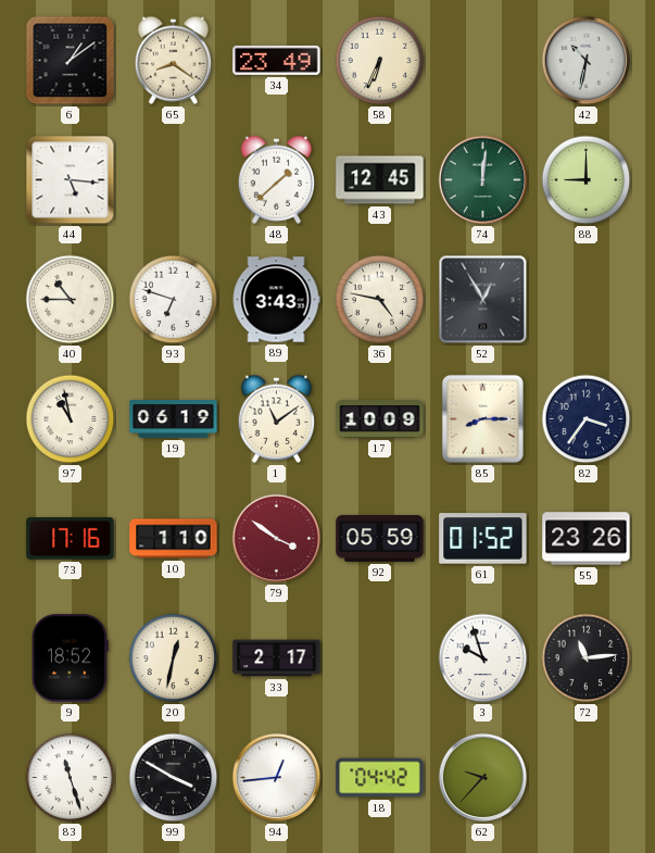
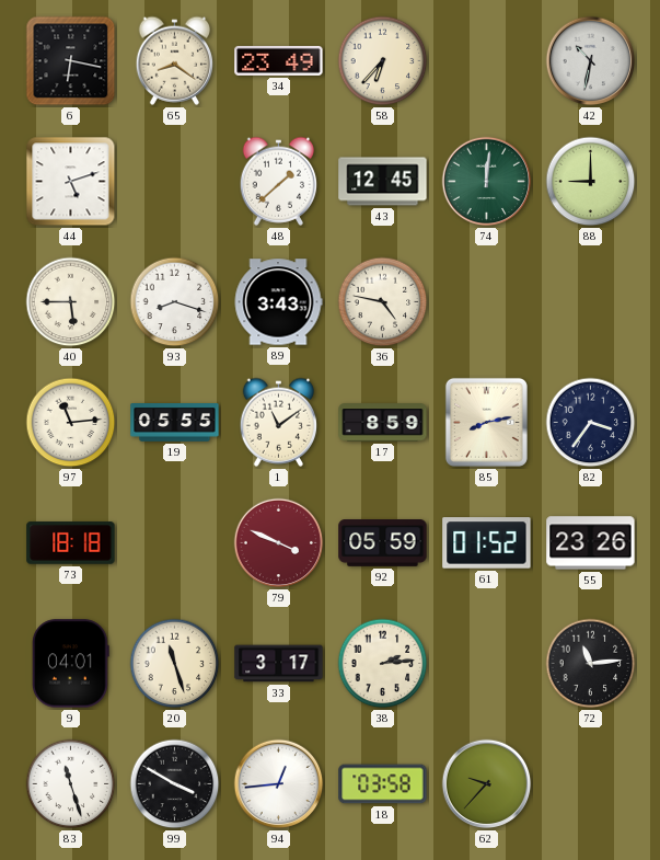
6: 1:09 -> 6:17
58: 6:34 -> 6:37
44: 5:16 -> 5:12
40: 10:45 -> 5:45
93: 6:48 -> 8:18
52: 12:55 -> none
97: 10:58 -> 11:14
19: 06:19 -> 05:55
17: 10:09 -> 8:59
85: 8:15 -> 8:13
73: 17:16 -> 18:18
10: 1:10 -> none
79: 3:51 -> 3:49
9: 18:52 -> 04:01
20: 12:32 -> 11:27
33: 2:17 -> 3:17
38: none -> 2:14
3: 9:57 -> none
18: 04:42 -> 03:58
